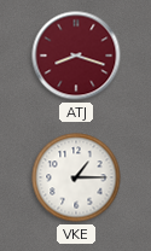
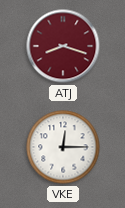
VKE: 1:15 -> 12:15
